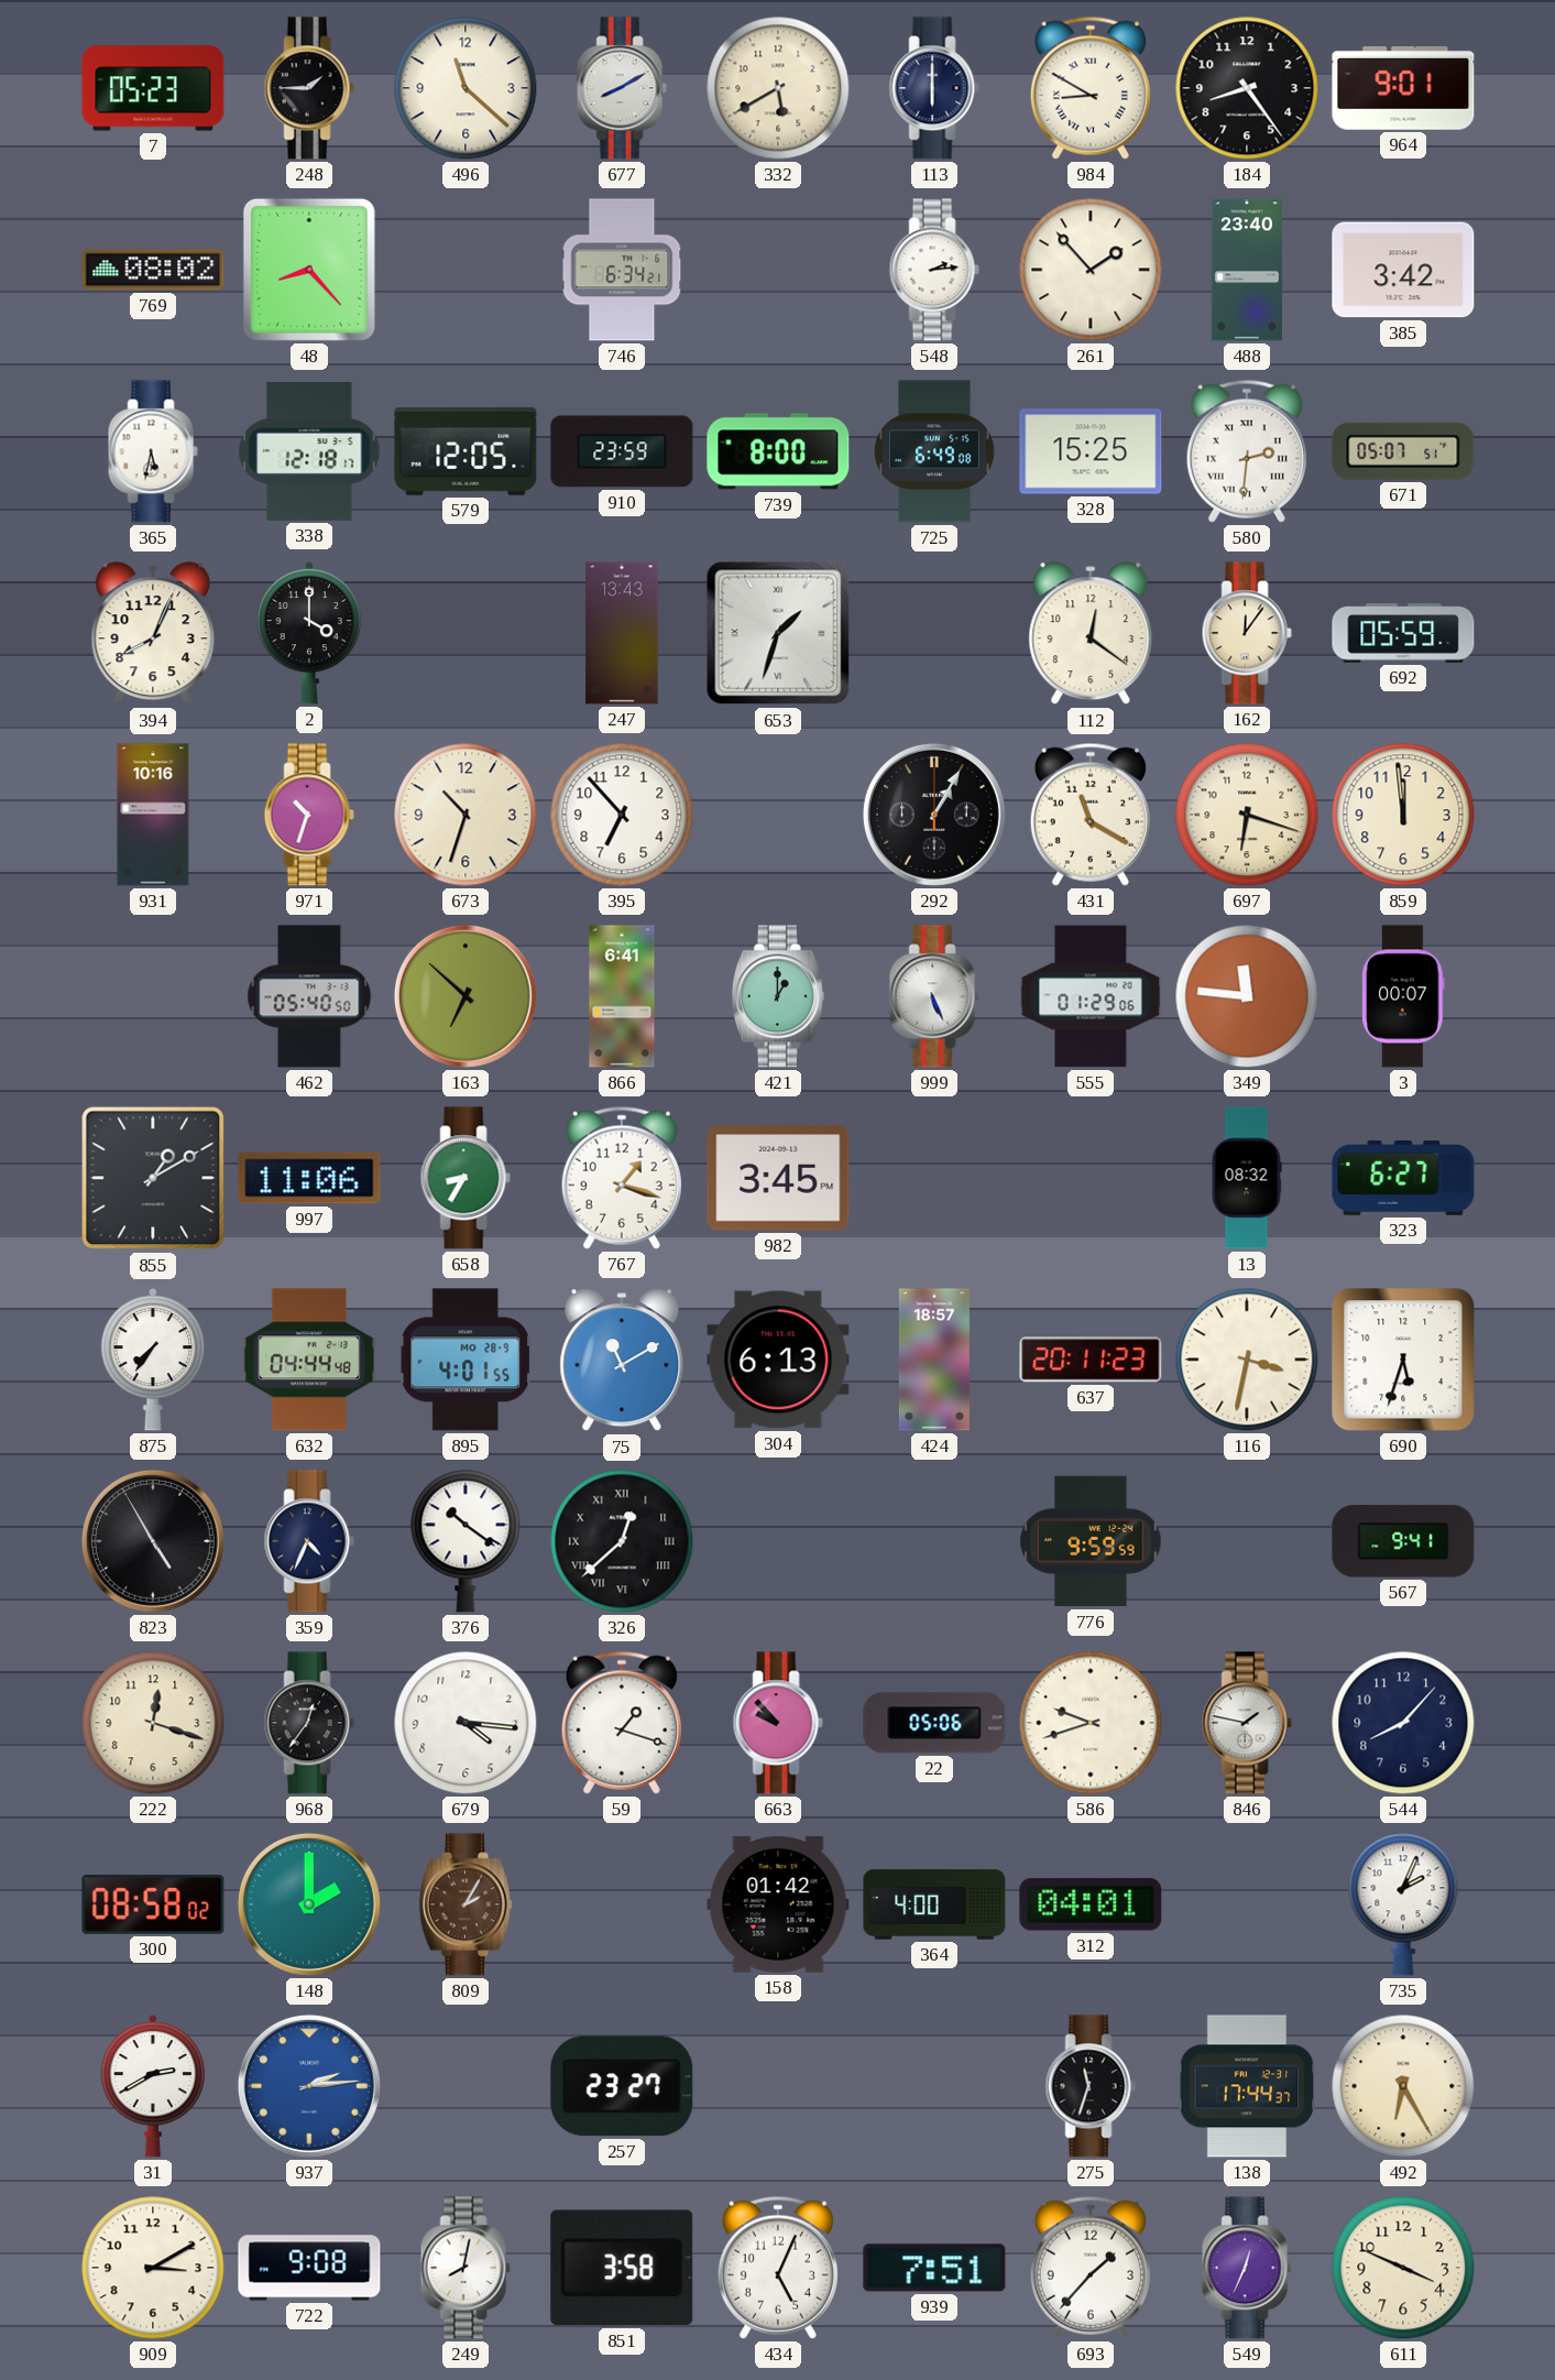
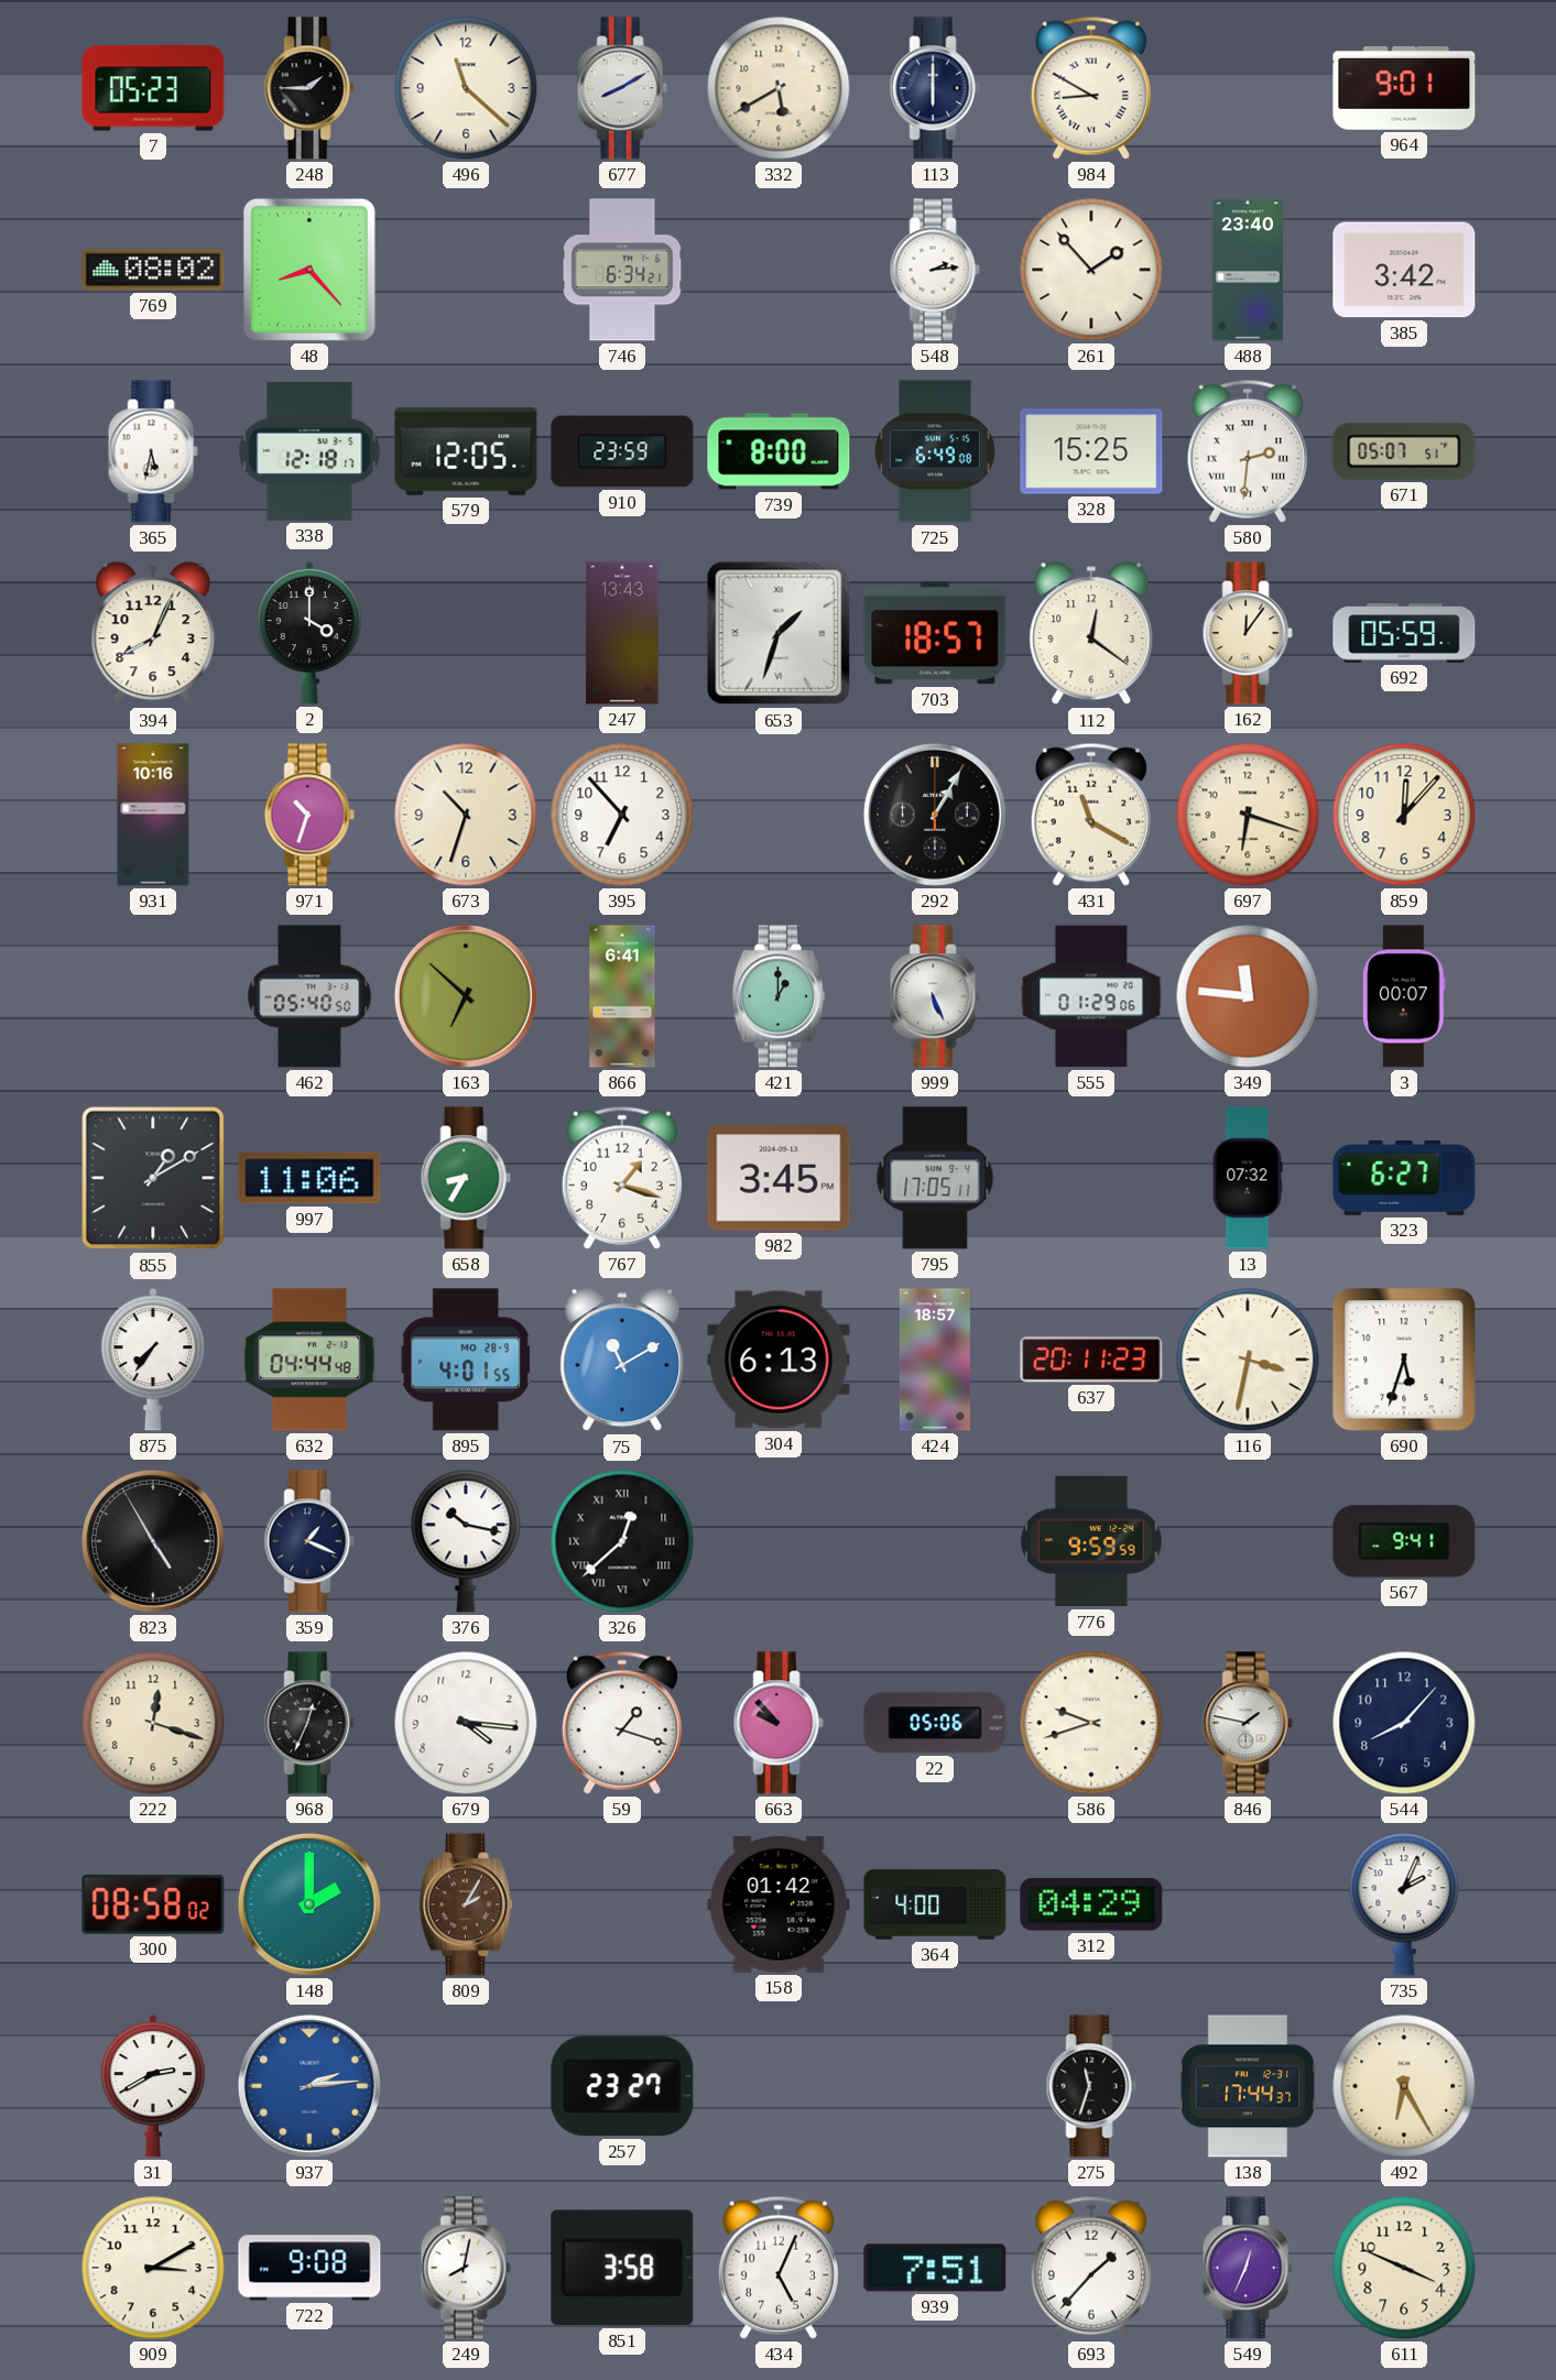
184: 8:24 -> none
703: none -> 18:57
859: 11:59 -> 12:07
795: none -> 17:05
13: 08:32 -> 07:32
359: 4:34 -> 1:19
376: 10:21 -> 10:17
968: 12:36 -> 12:34
312: 04:01 -> 04:29
